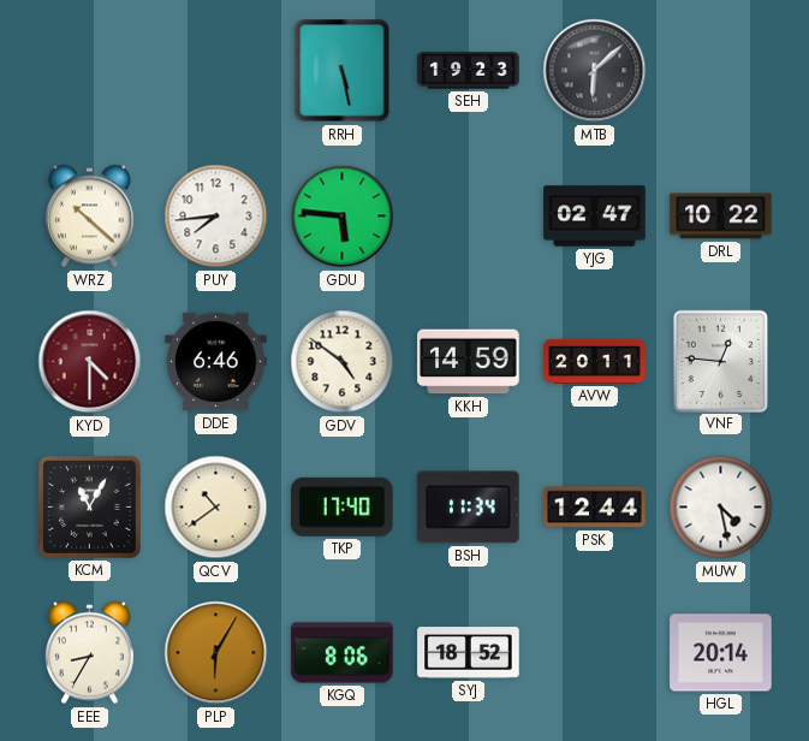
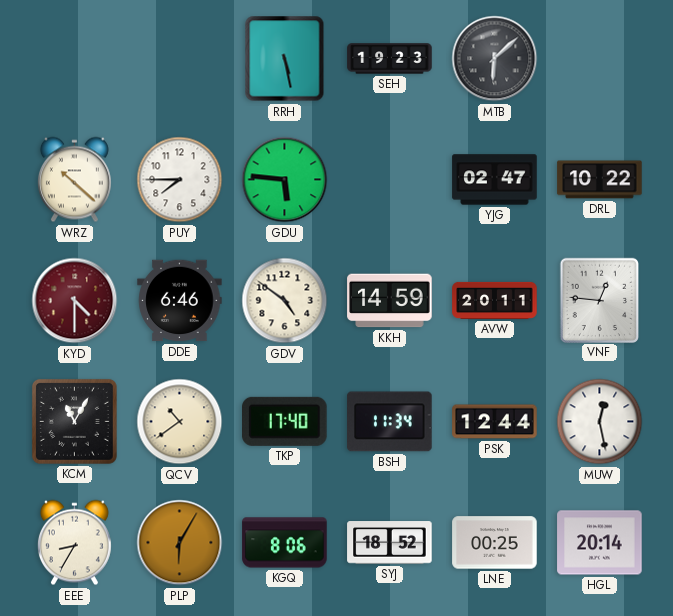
PUY: 7:44 -> 7:45
MUW: 4:28 -> 12:28
LNE: none -> 00:25
